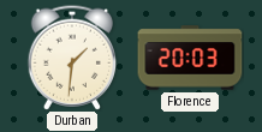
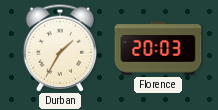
Durban: 1:31 -> 1:35
